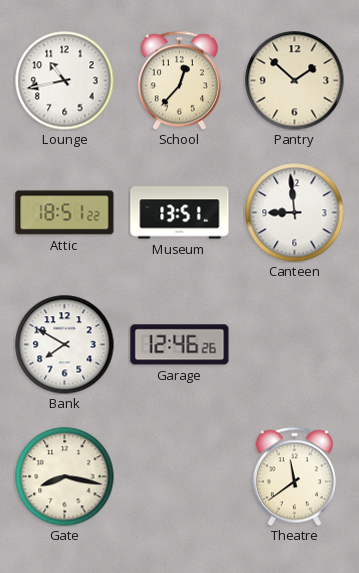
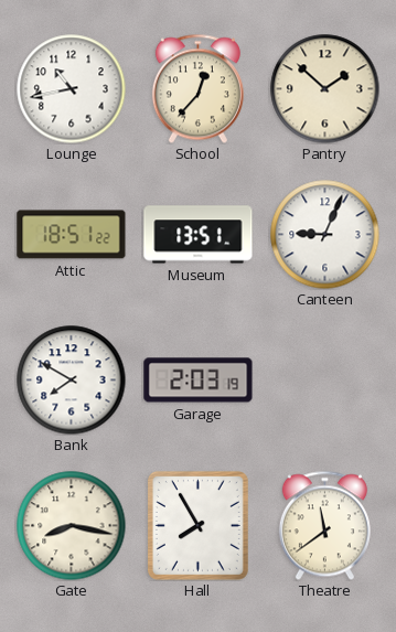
Canteen: 8:59 -> 9:04
Garage: 12:46 -> 2:03
Hall: none -> 7:55
